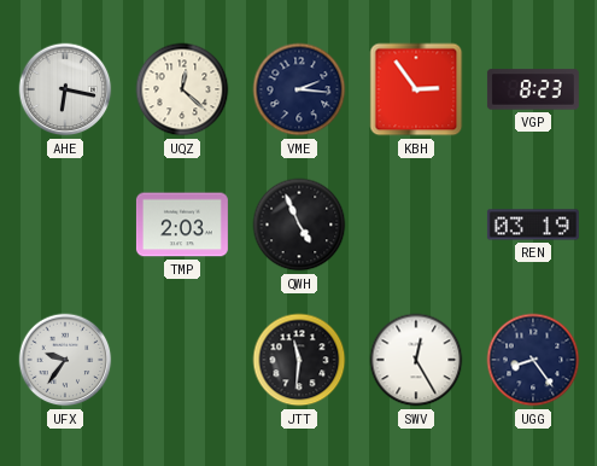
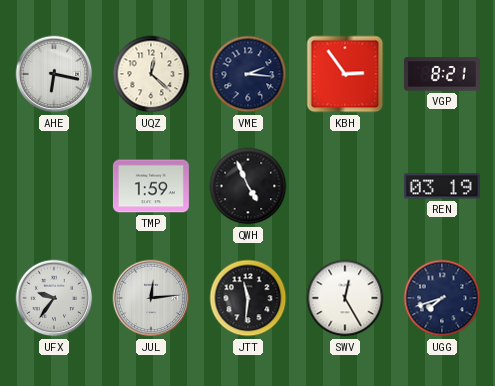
VGP: 8:23 -> 8:21
TMP: 2:03 -> 1:59
JUL: none -> 12:14
UGG: 8:24 -> 7:42
